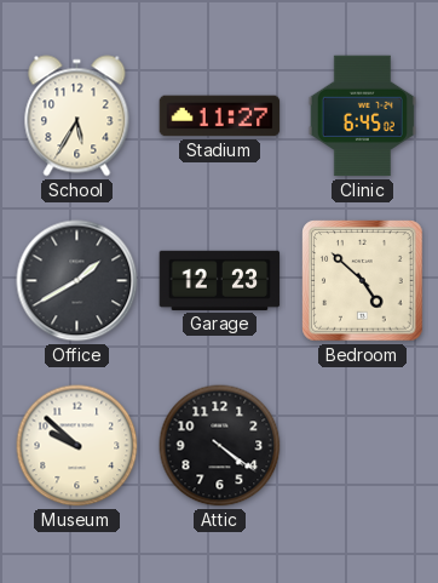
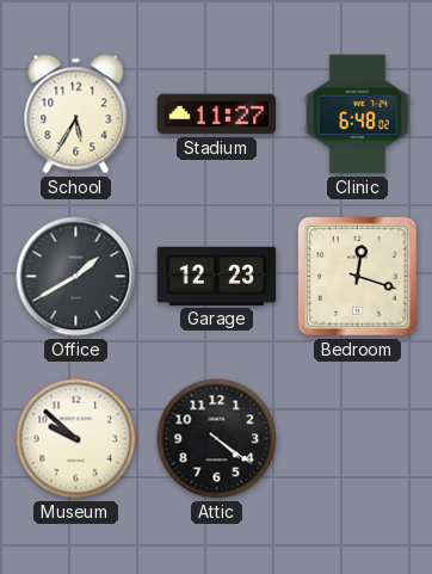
Clinic: 6:45 -> 6:48
Bedroom: 4:52 -> 12:18
